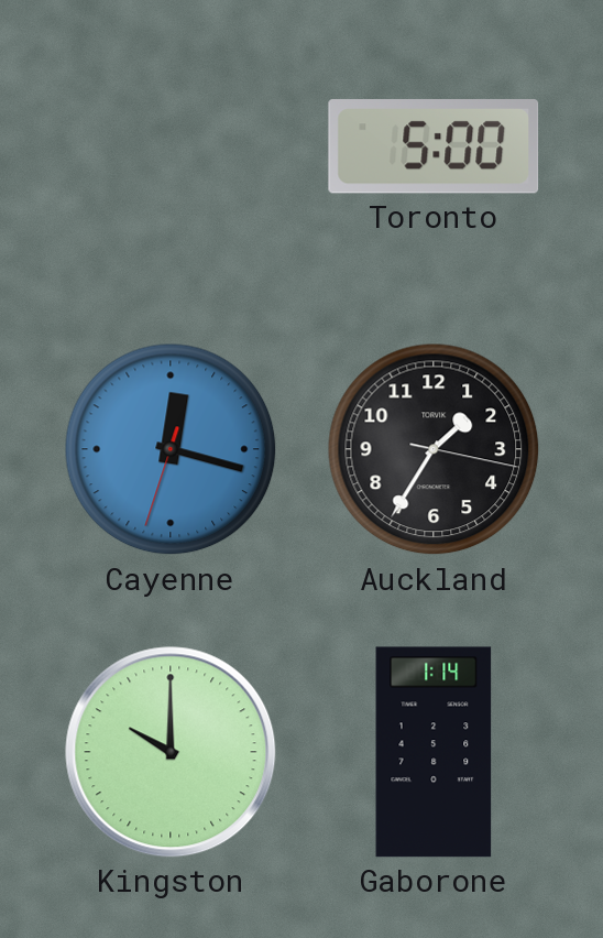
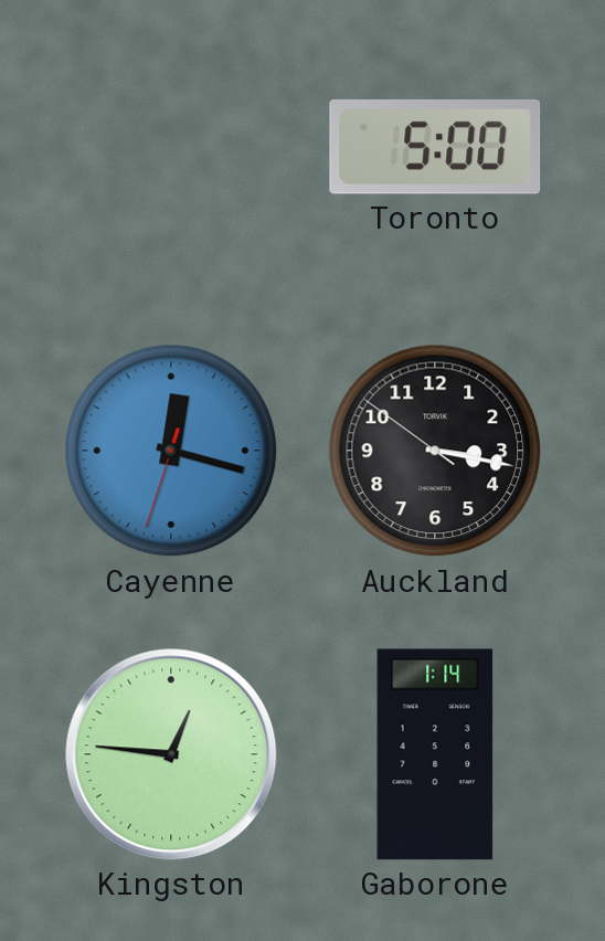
Auckland: 1:35 -> 3:16
Kingston: 10:00 -> 12:46
